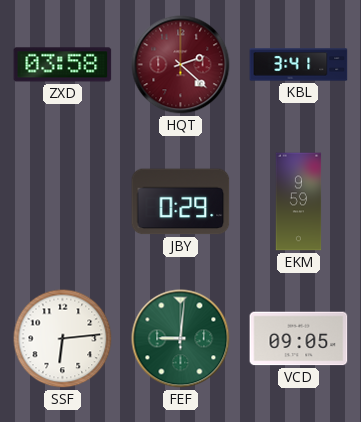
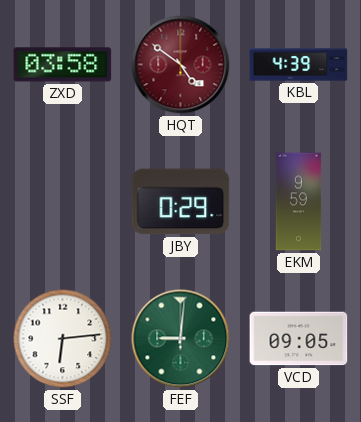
HQT: 2:22 -> 4:51
KBL: 3:41 -> 4:39
